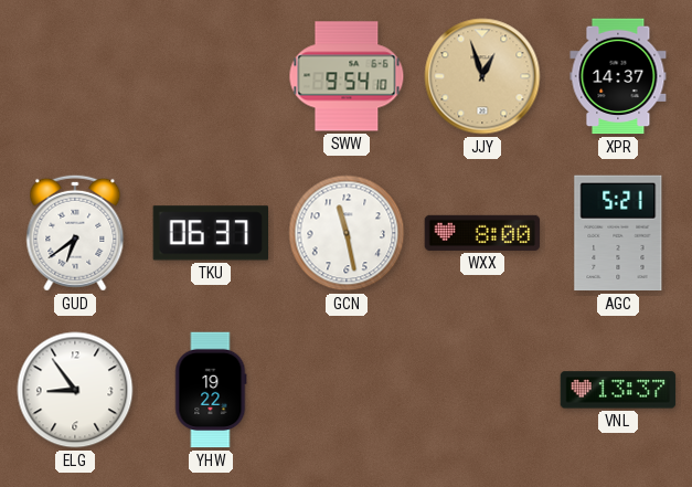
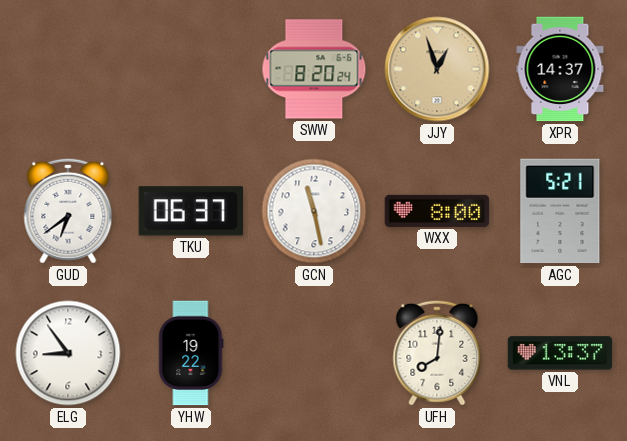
SWW: 9:54 -> 8:20
UFH: none -> 8:01
